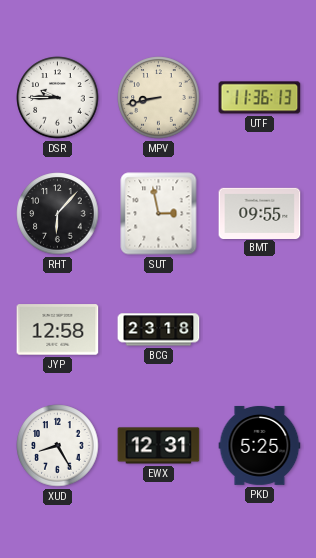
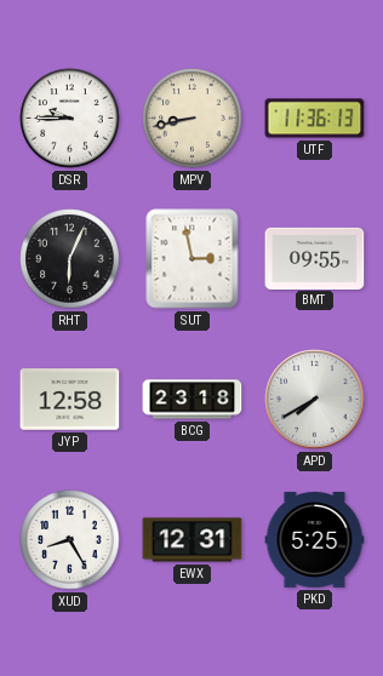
RHT: 6:07 -> 6:04
APD: none -> 7:40
